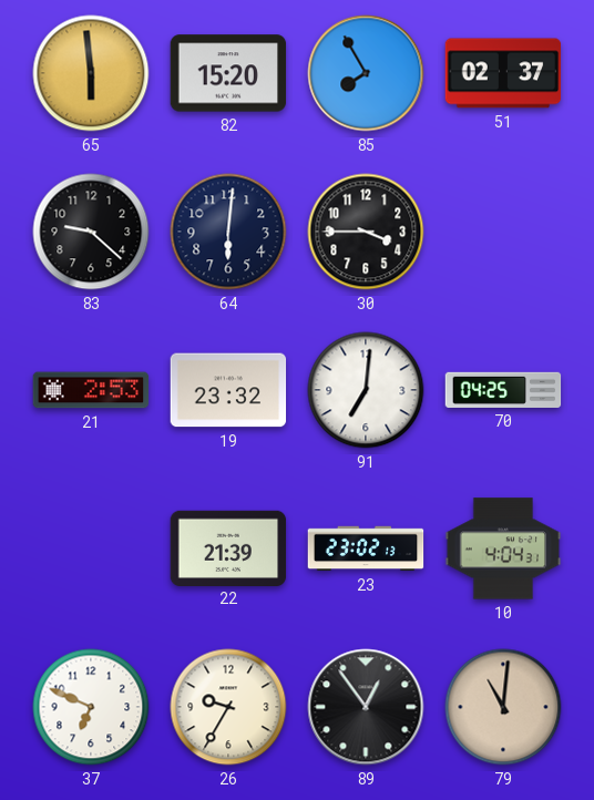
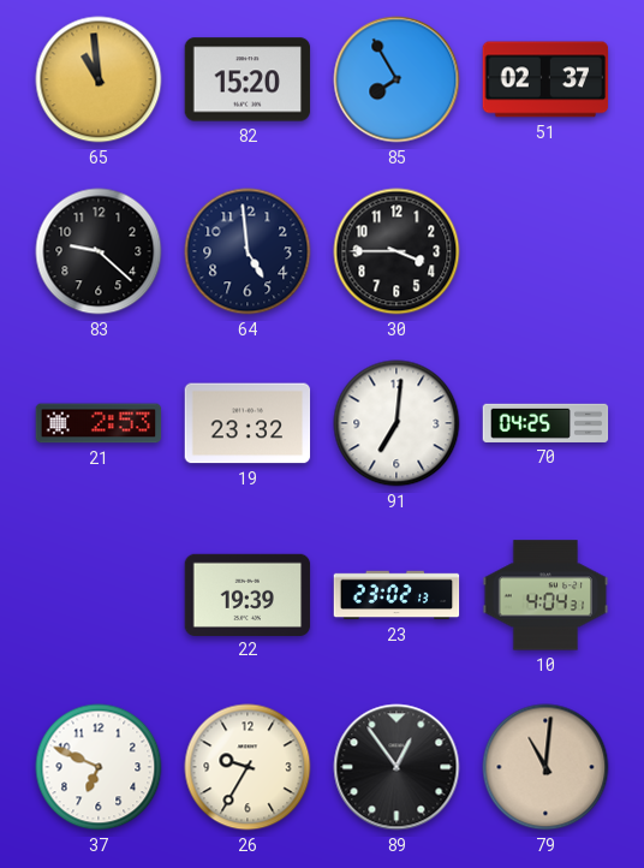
65: 5:59 -> 10:59
64: 6:01 -> 4:59
22: 21:39 -> 19:39
